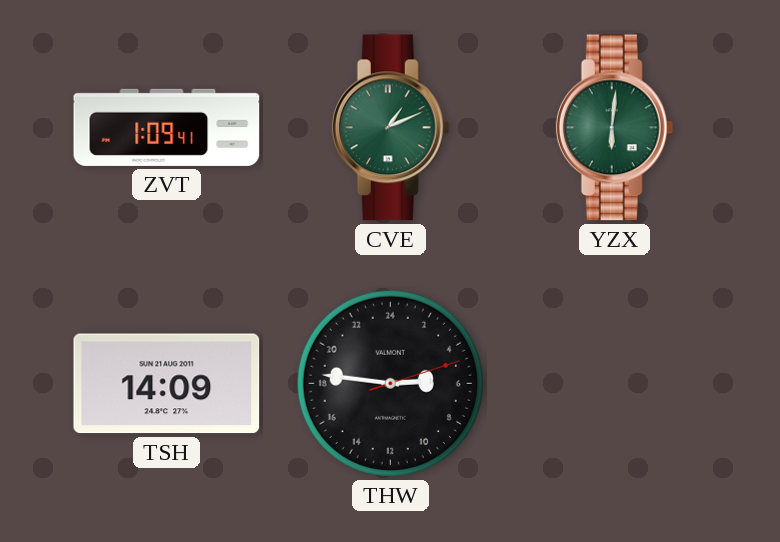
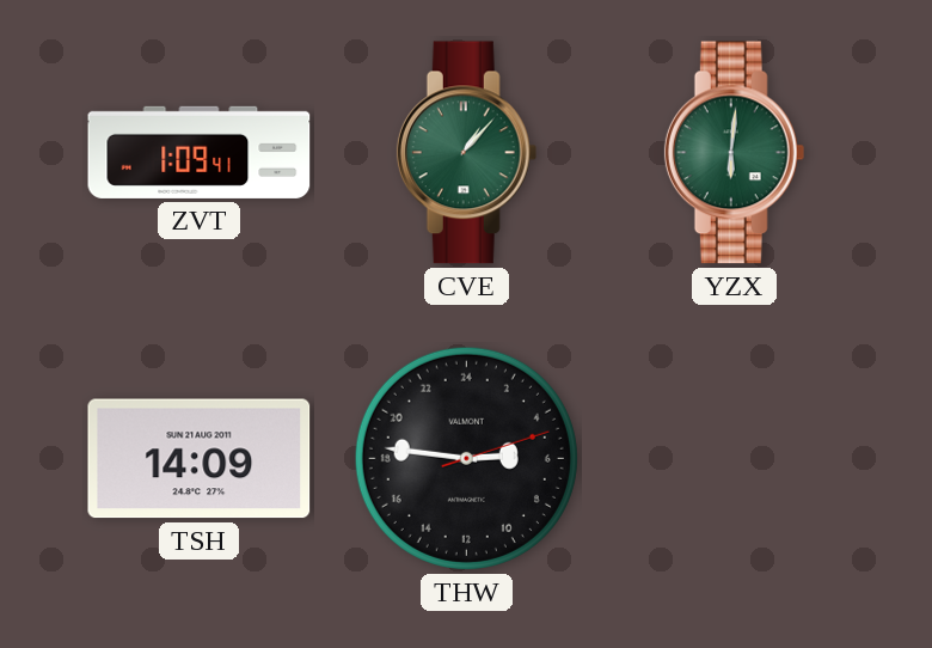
CVE: 1:11 -> 1:07
